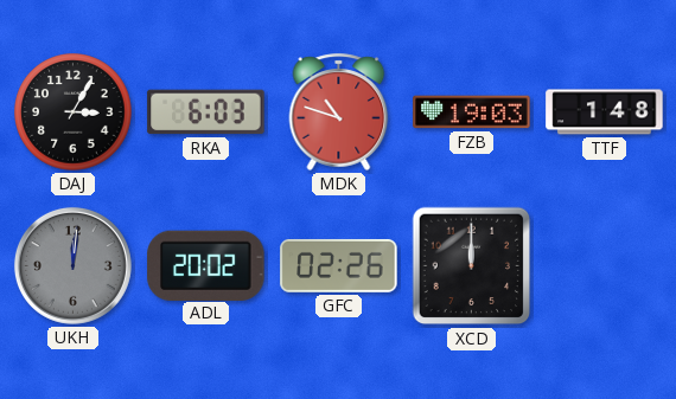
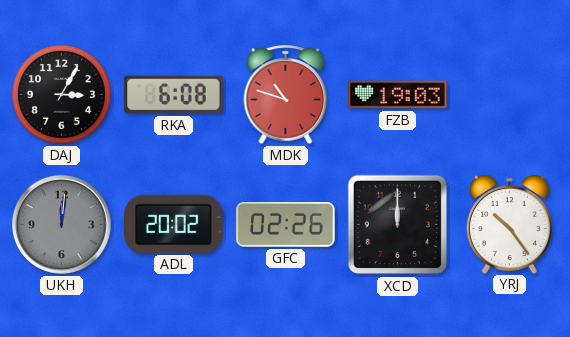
RKA: 6:03 -> 6:08
TTF: 1:48 -> none
YRJ: none -> 10:24
